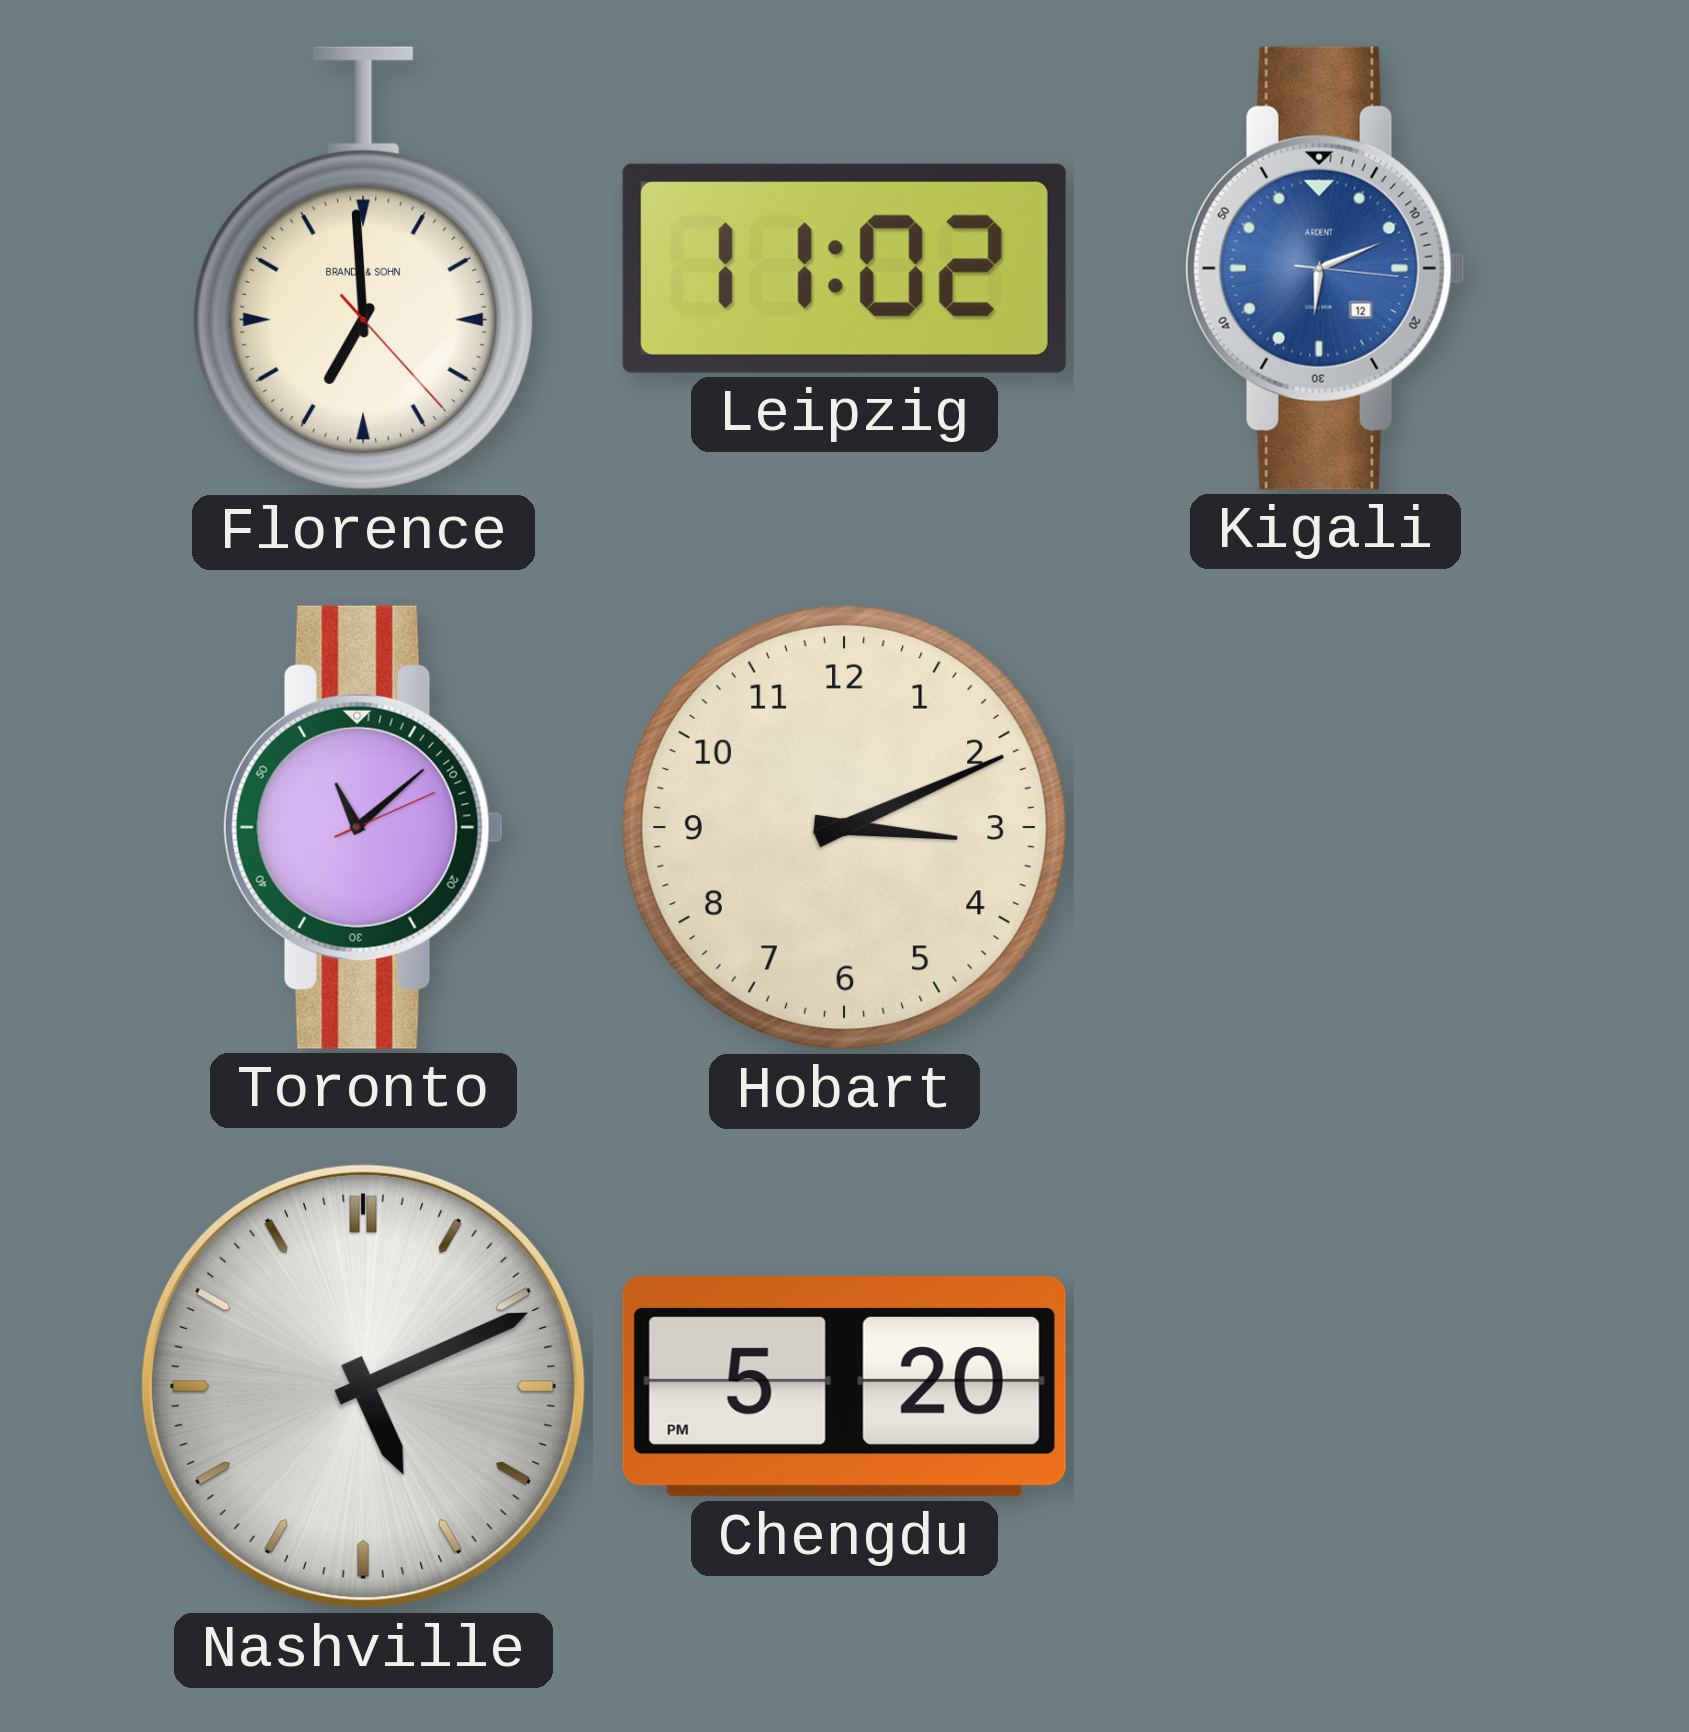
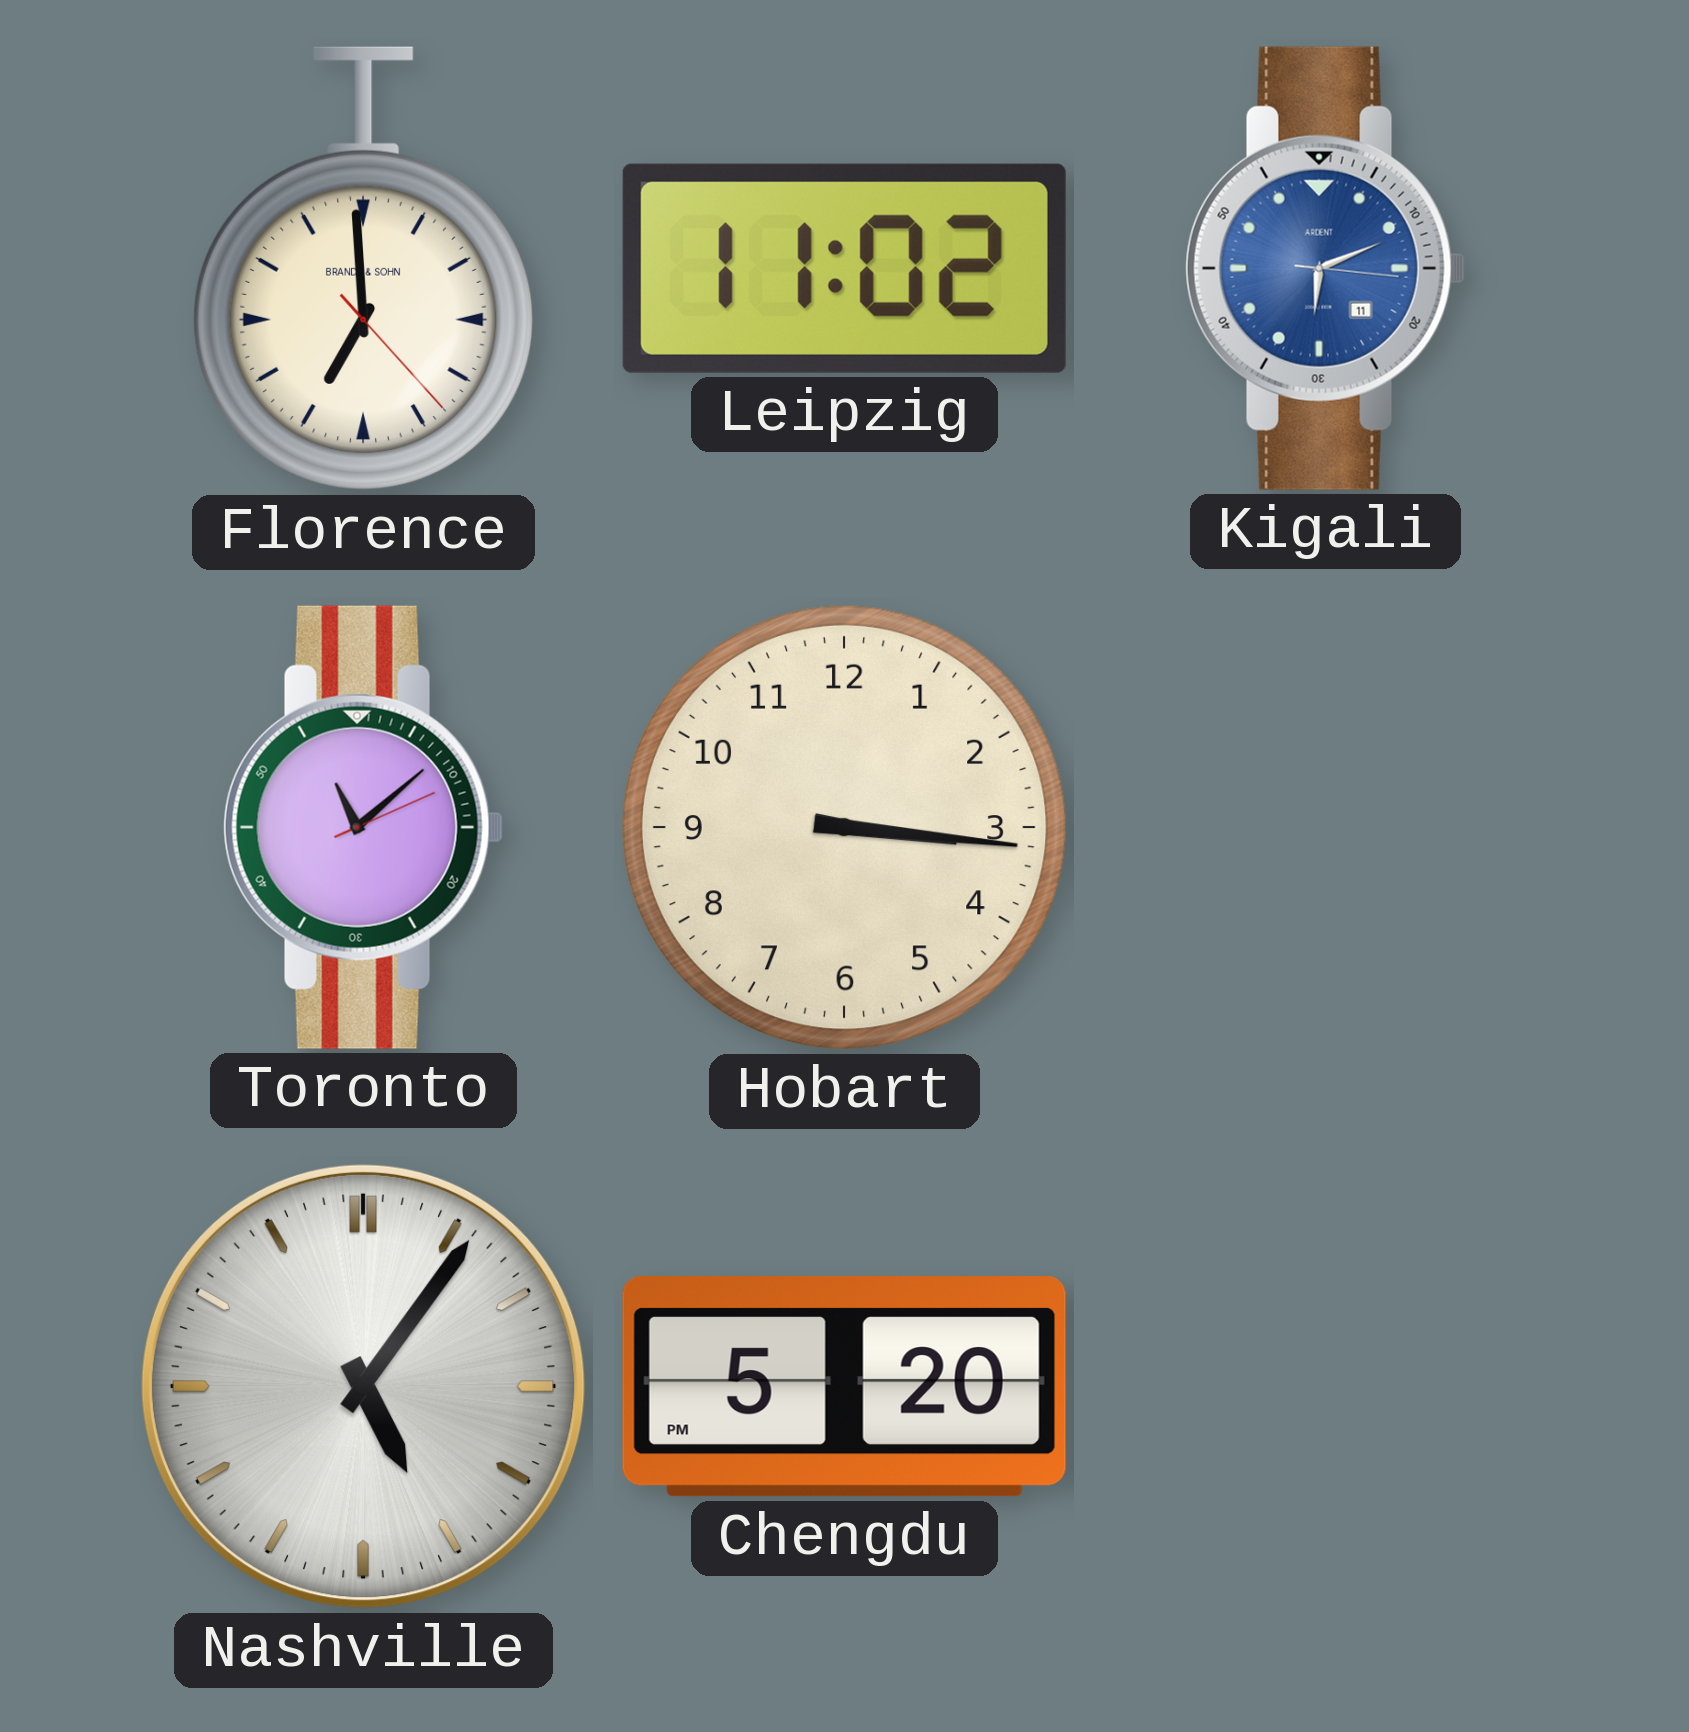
Kigali date: 12 -> 11
Hobart: 3:11 -> 3:16
Nashville: 5:11 -> 5:06
